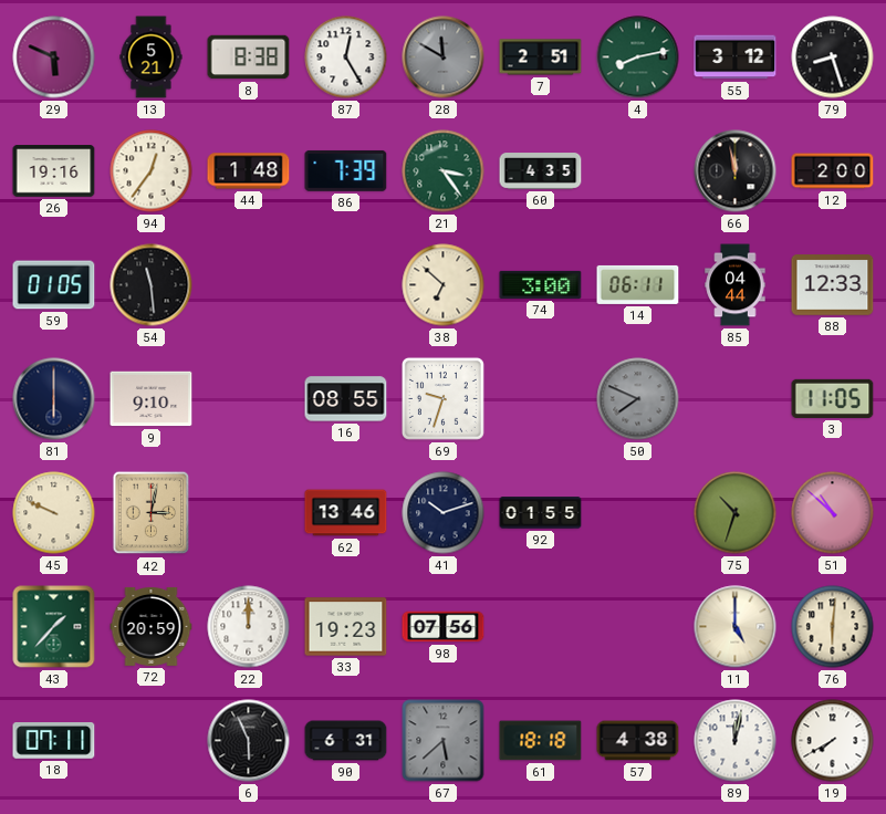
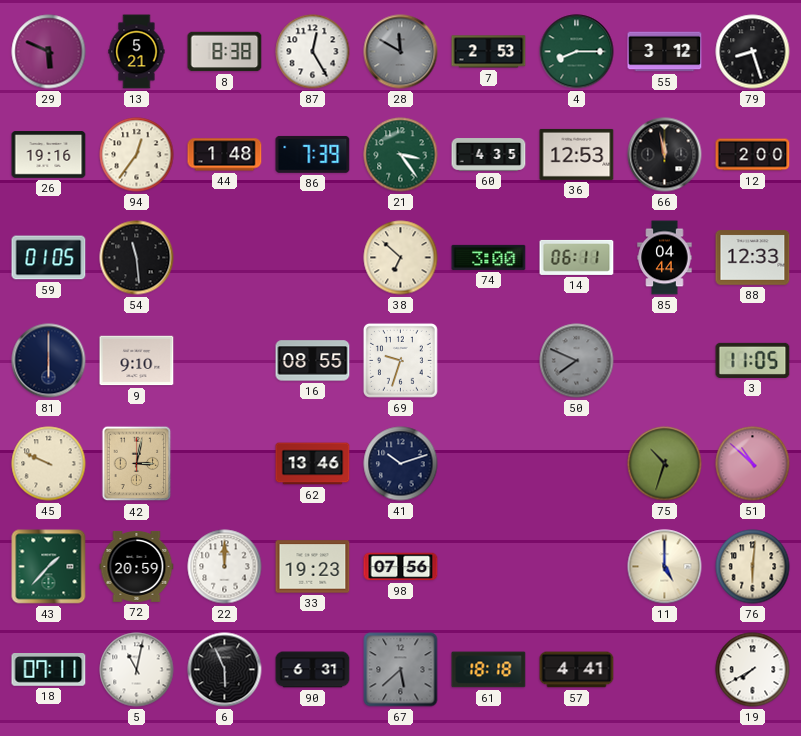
7: 2:51 -> 2:53
4: 8:13 -> 8:15
36: none -> 12:53
92: 01:55 -> none
5: none -> 11:02
57: 4:38 -> 4:41
89: 12:02 -> none
